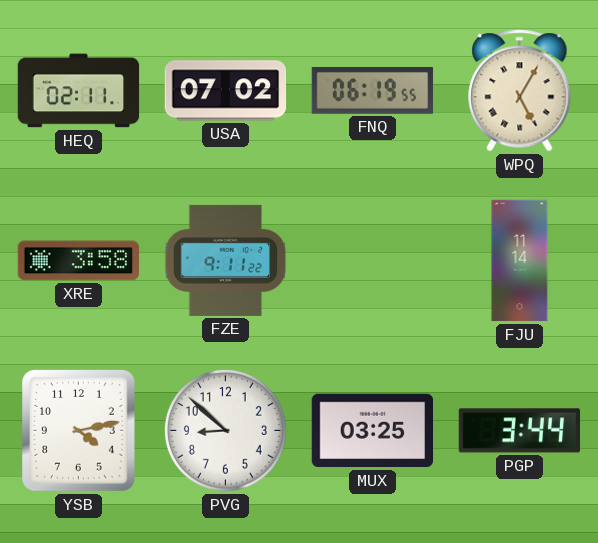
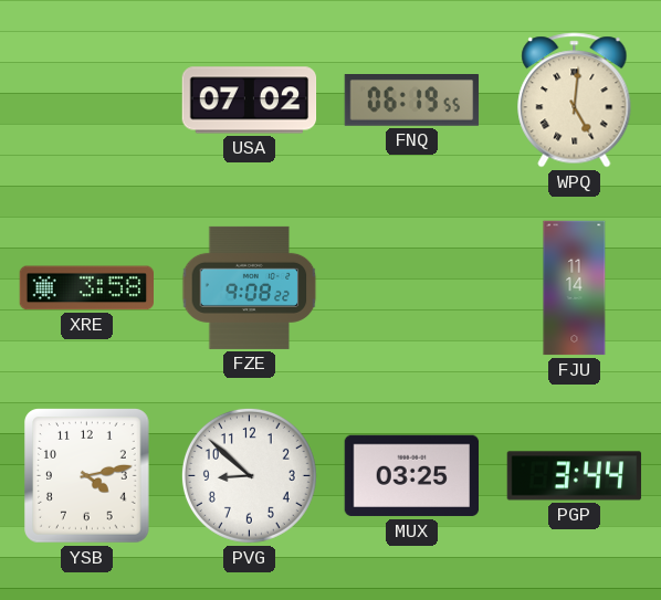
HEQ: 02:11 -> none
WPQ: 5:05 -> 5:01
FZE: 9:11 -> 9:08
